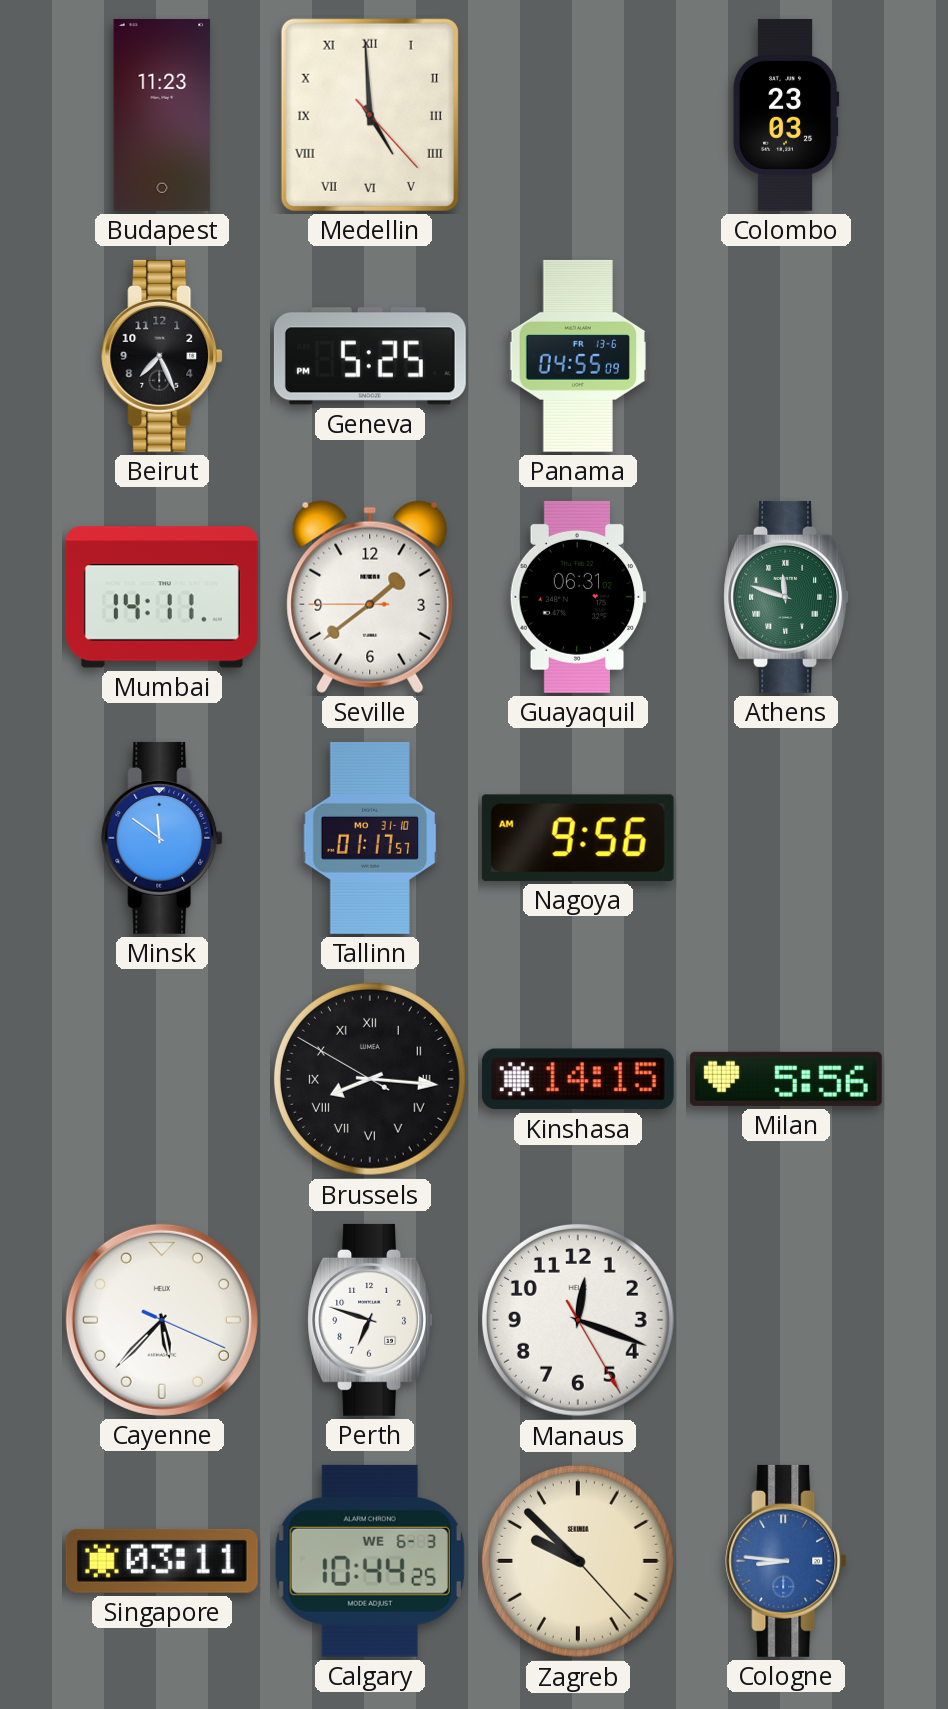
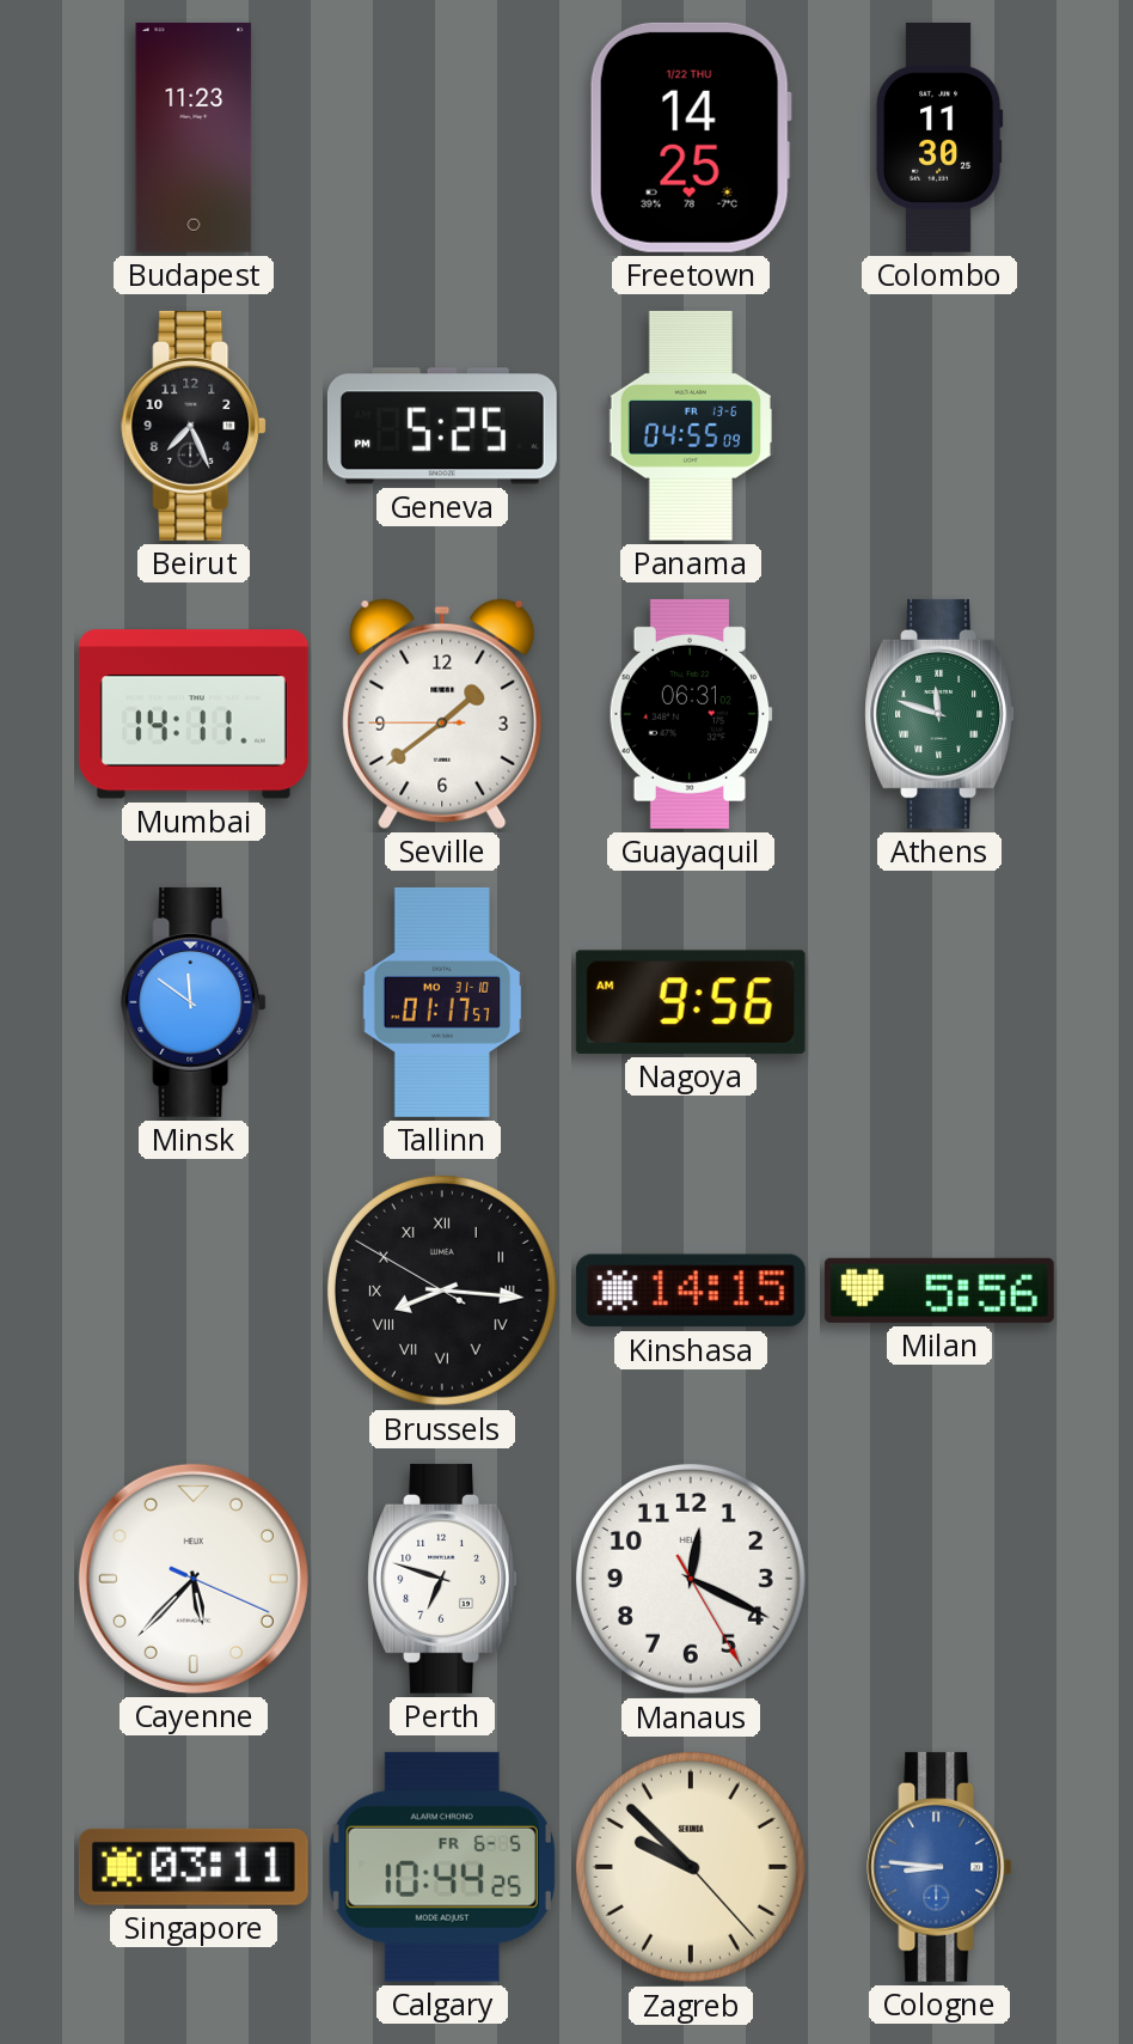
Medellin: 4:59 -> none
Freetown: none -> 14:25
Colombo: 23:03 -> 11:30
Manaus: 12:18 -> 12:19
Calgary date: WE 6-3 -> FR 6-5
